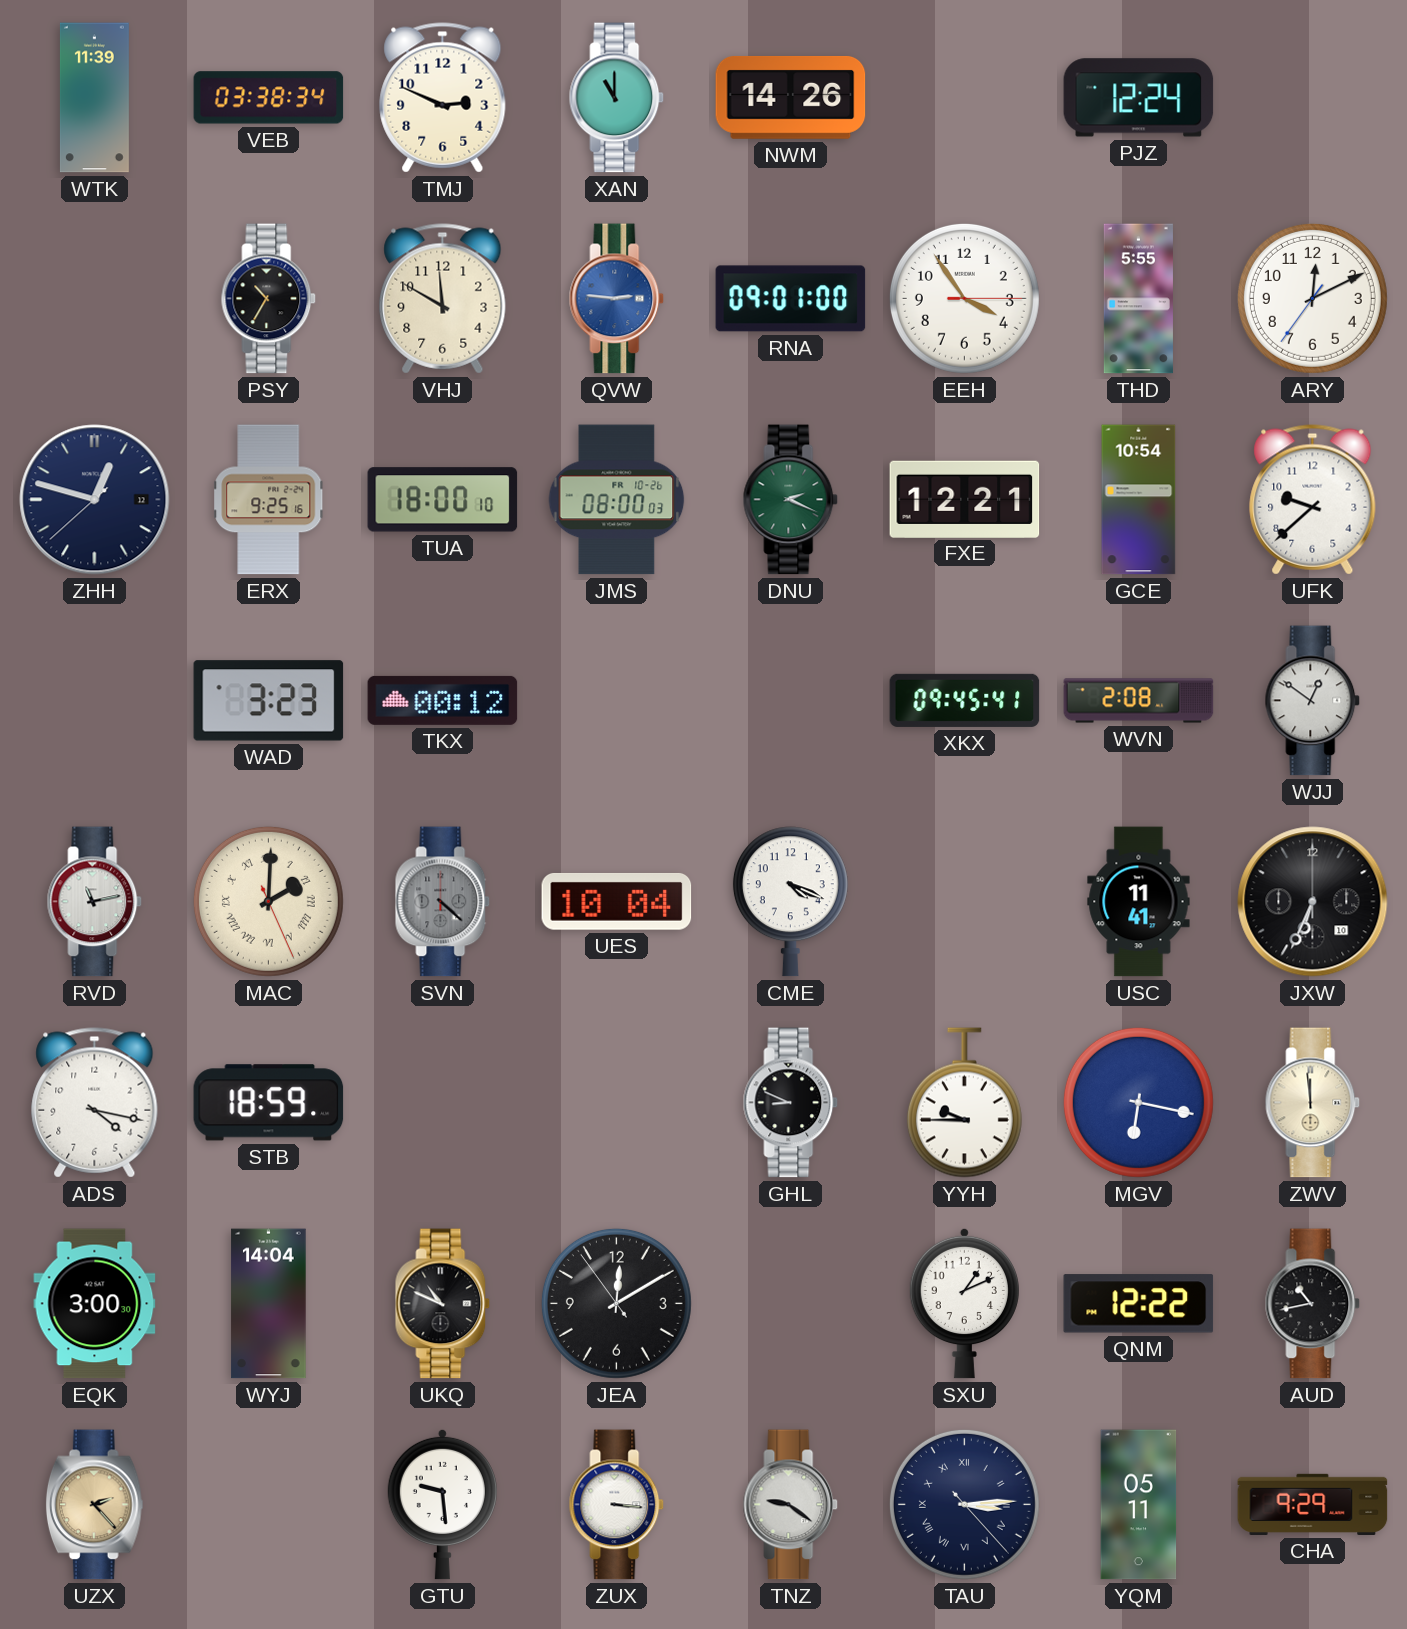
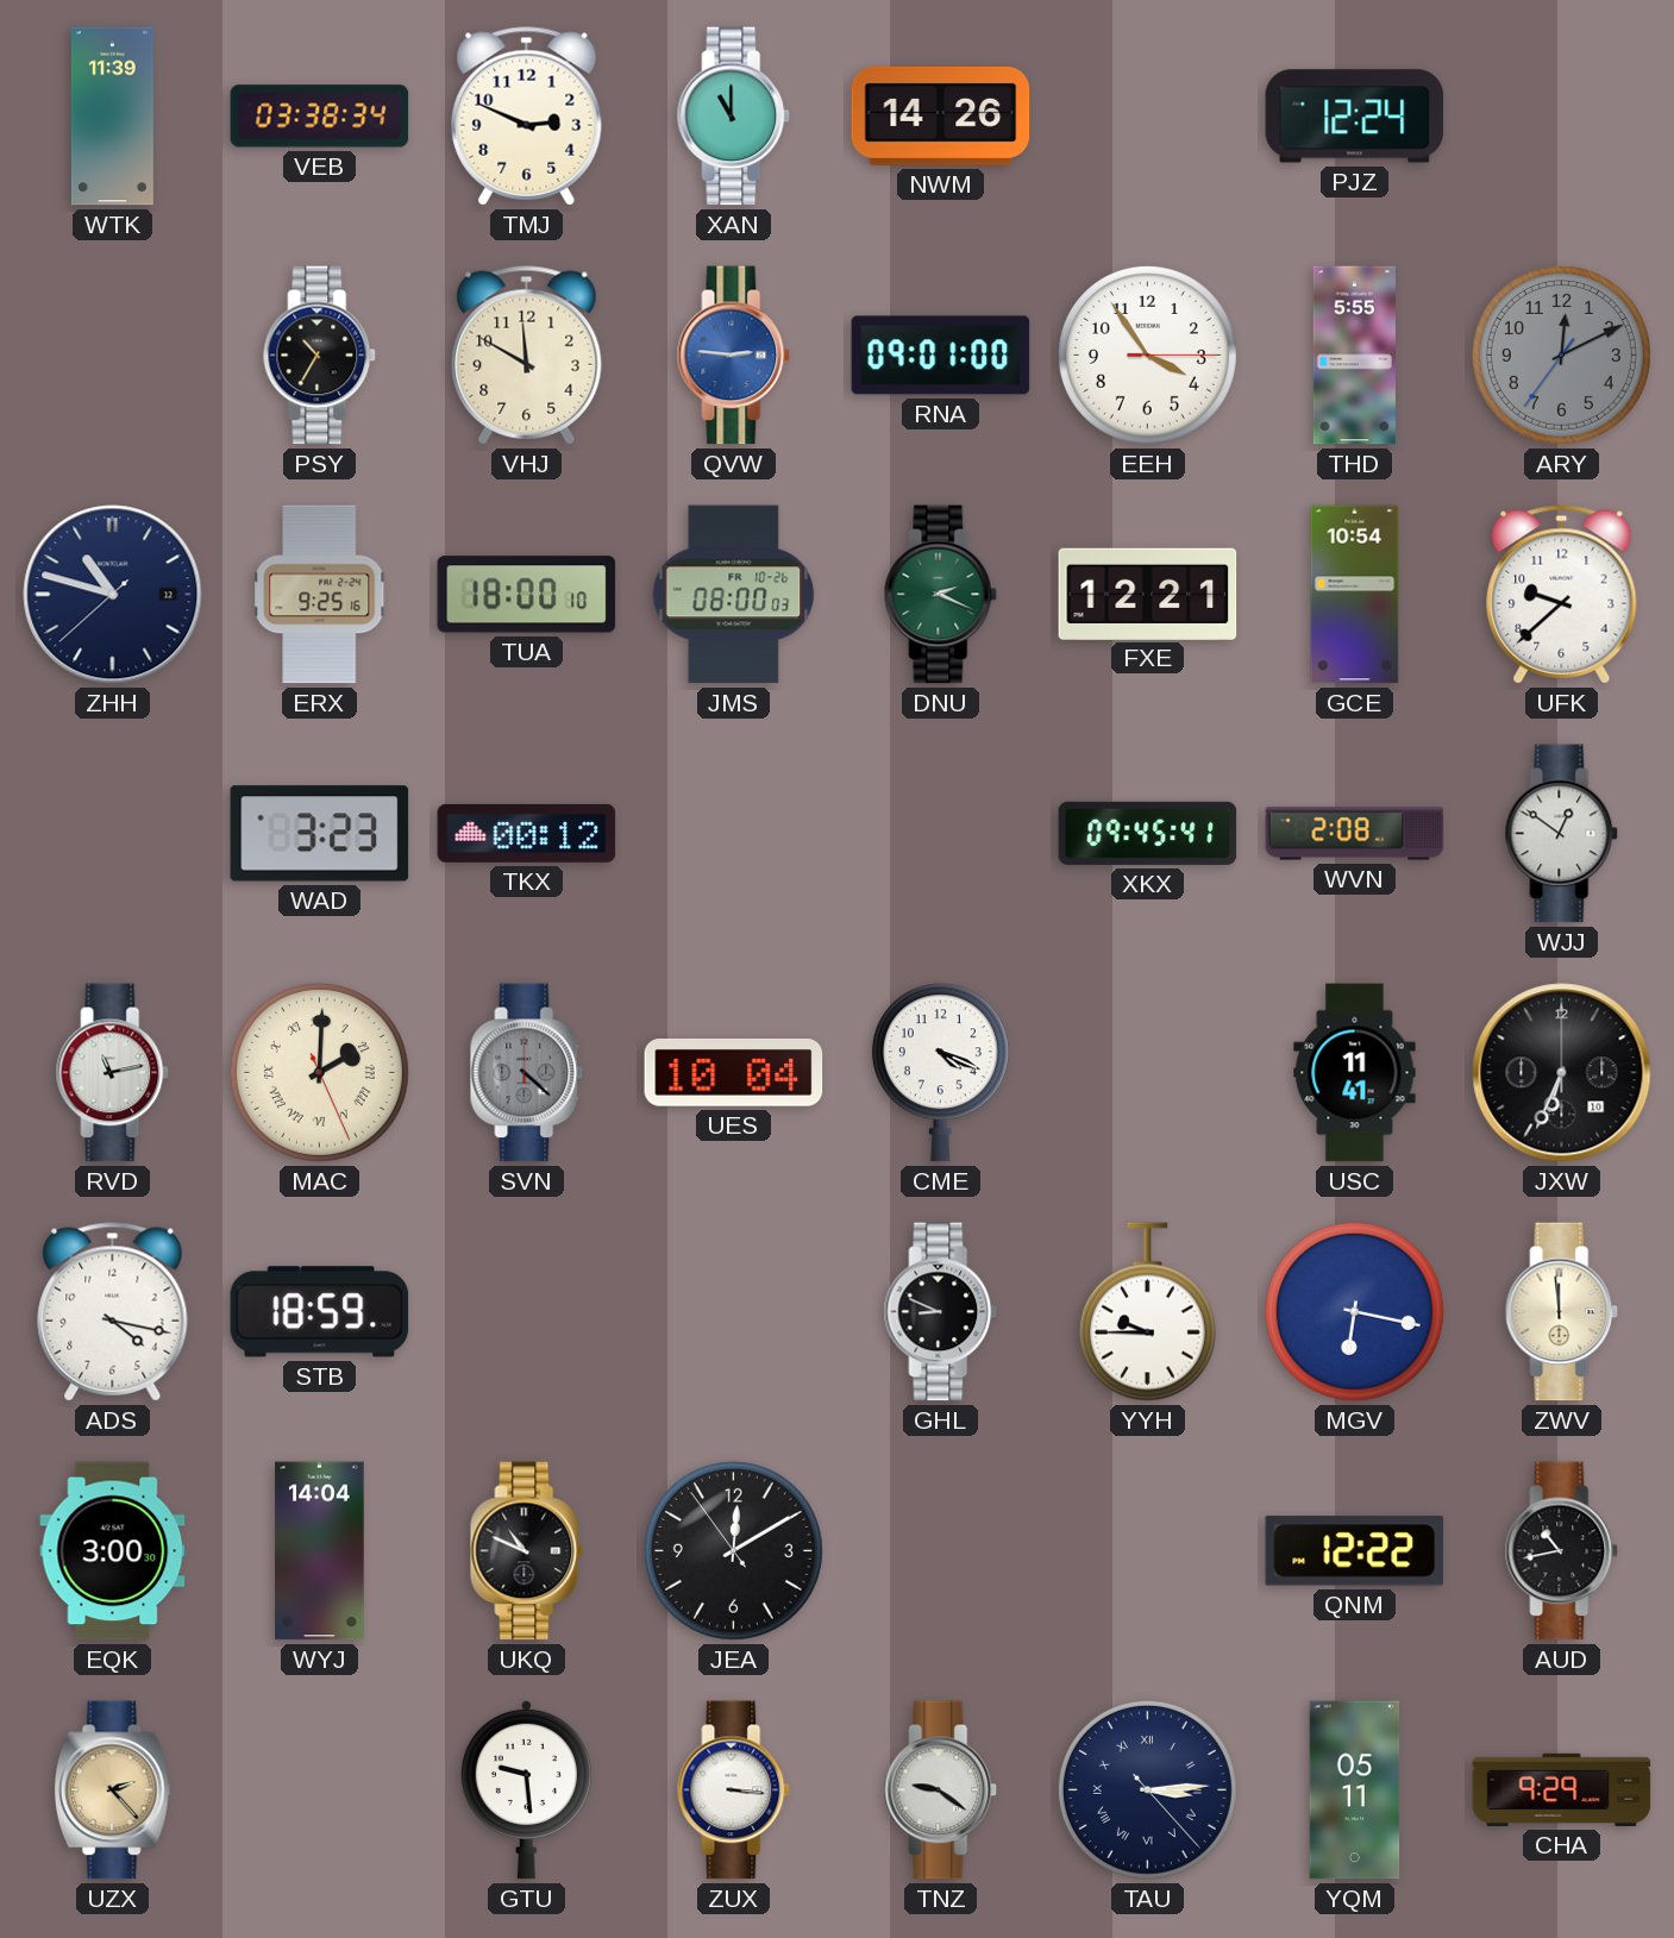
ARY dial: white -> grey
ZHH: 12:47 -> 10:47
SXU: 1:11 -> none
